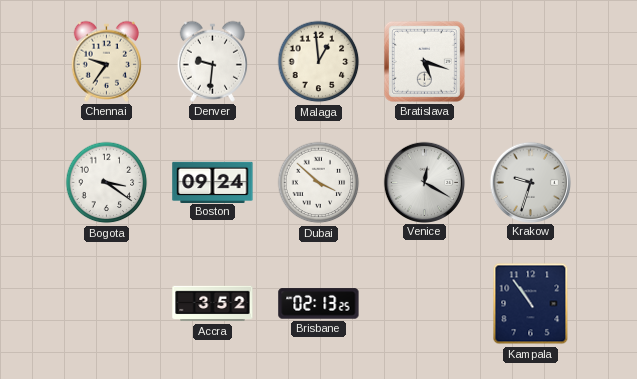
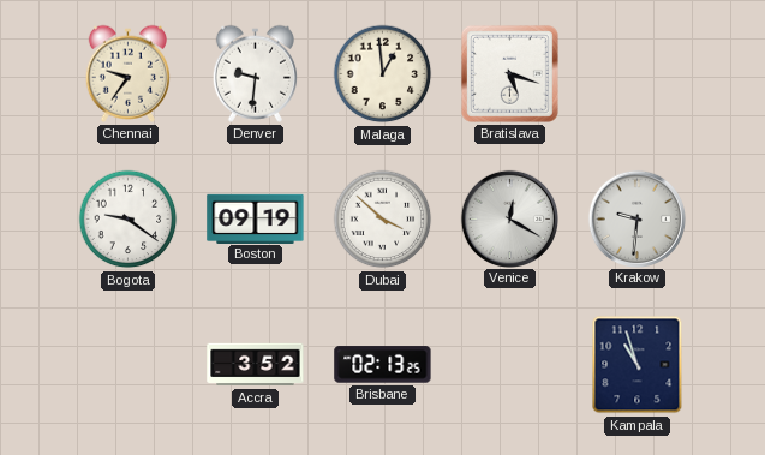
Bogota: 3:21 -> 9:21
Boston: 09:24 -> 09:19
Krakow: 9:33 -> 9:31
Kampala: 10:54 -> 10:57
